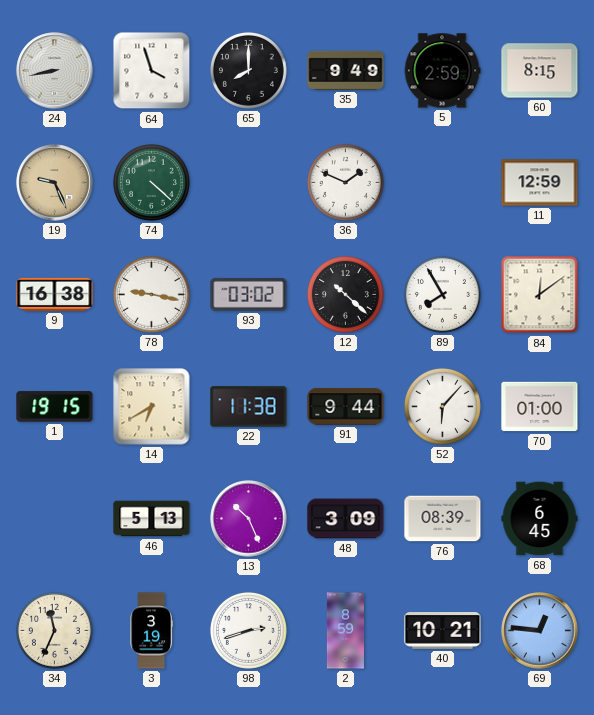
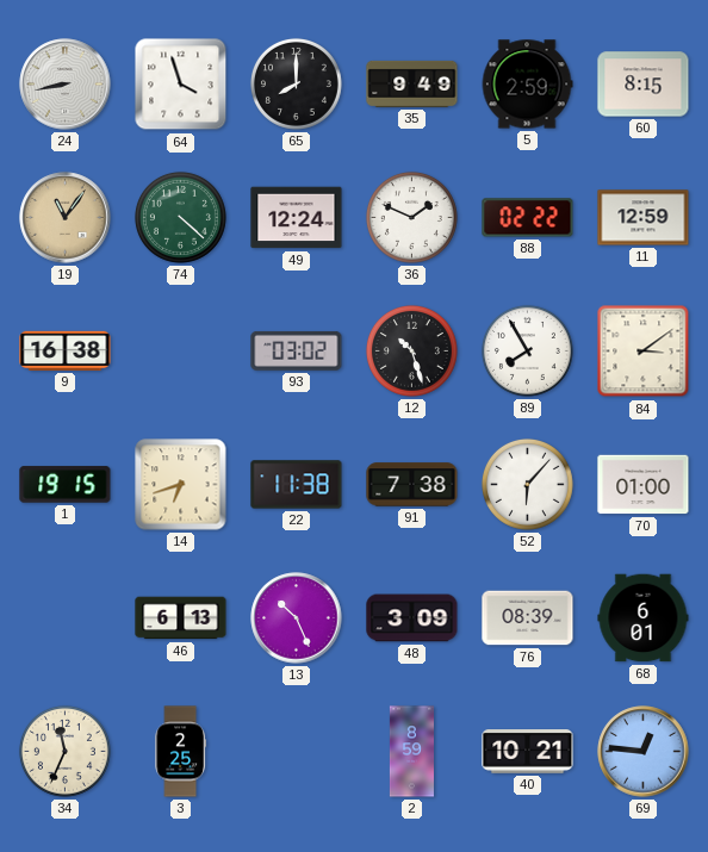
19: 9:26 -> 11:06
49: none -> 12:24
88: none -> 02:22
78: 9:17 -> none
12: 10:22 -> 10:27
84: 12:09 -> 3:09
14: 6:40 -> 6:42
91: 9:44 -> 7:38
46: 5:13 -> 6:13
68: 6:45 -> 6:01
3: 3:19 -> 2:25
98: 2:42 -> none
